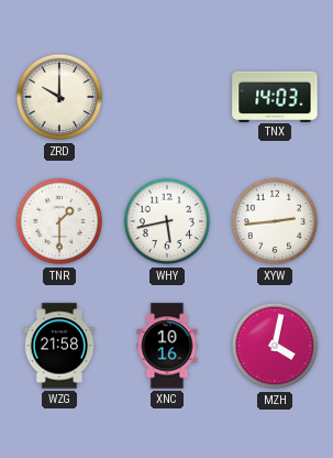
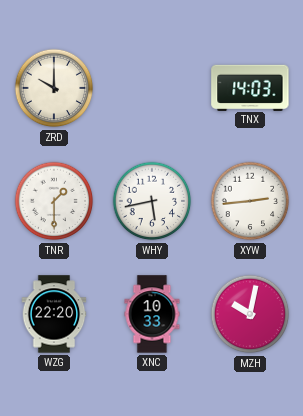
WZG: 21:58 -> 22:20
XNC: 10:16 -> 10:33
MZH: 4:02 -> 10:02
